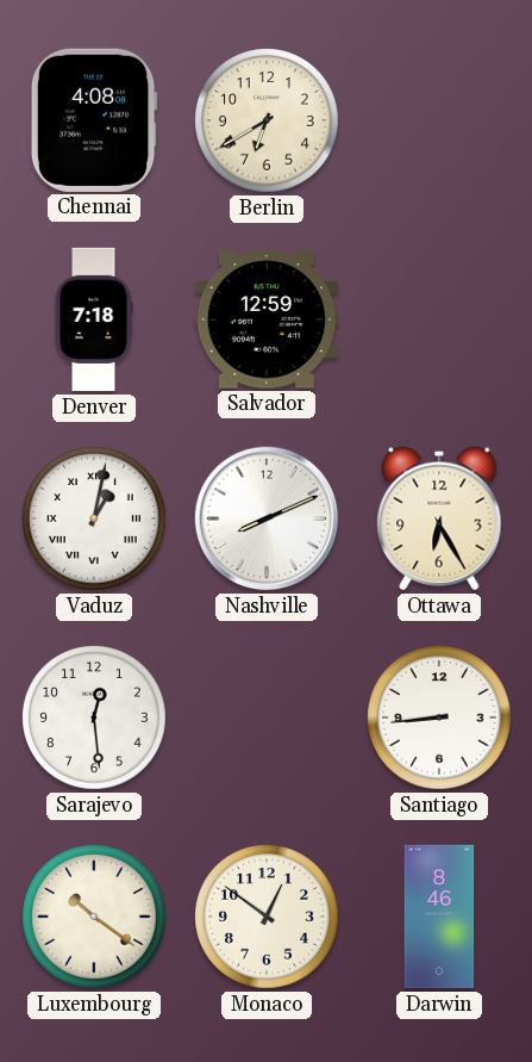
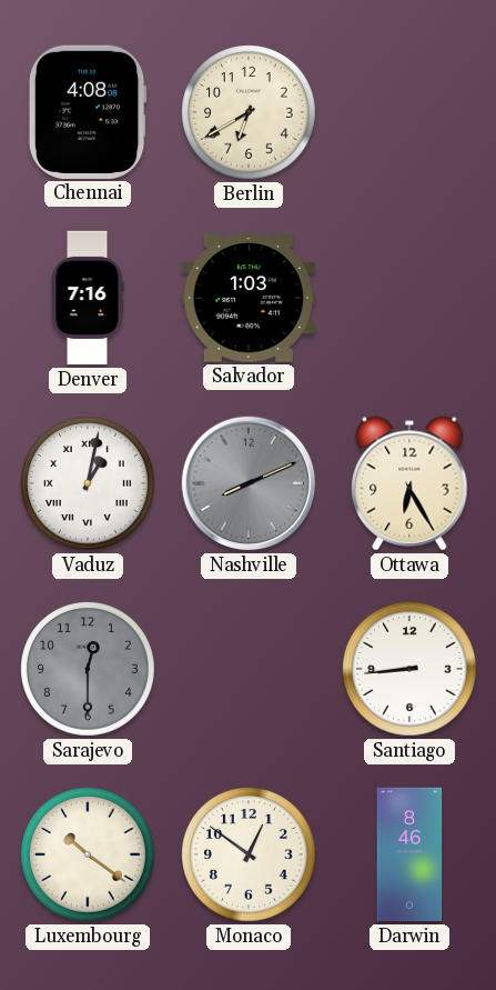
Denver: 7:18 -> 7:16
Salvador: 12:59 -> 1:03
Nashville dial: white -> grey
Sarajevo: 12:29 -> 12:30
Sarajevo dial: white -> grey
